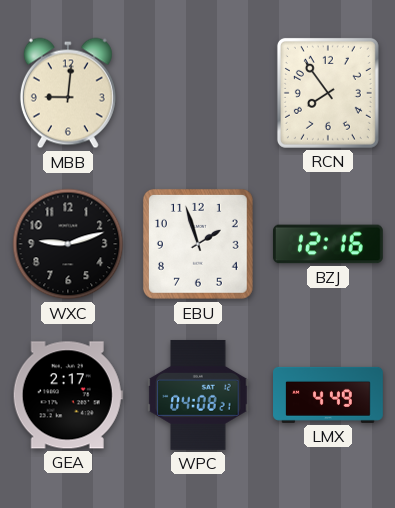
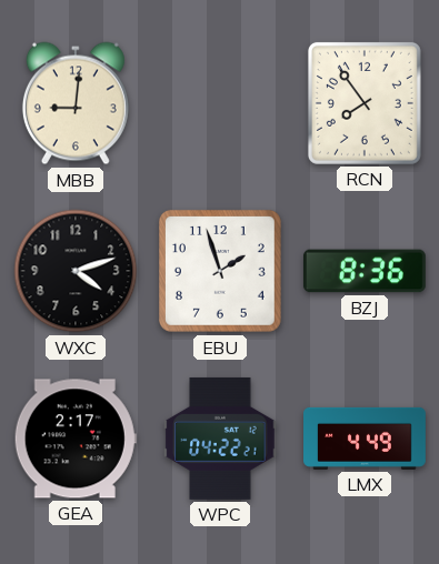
WXC: 9:12 -> 4:12
BZJ: 12:16 -> 8:36
WPC: 04:08 -> 04:22
